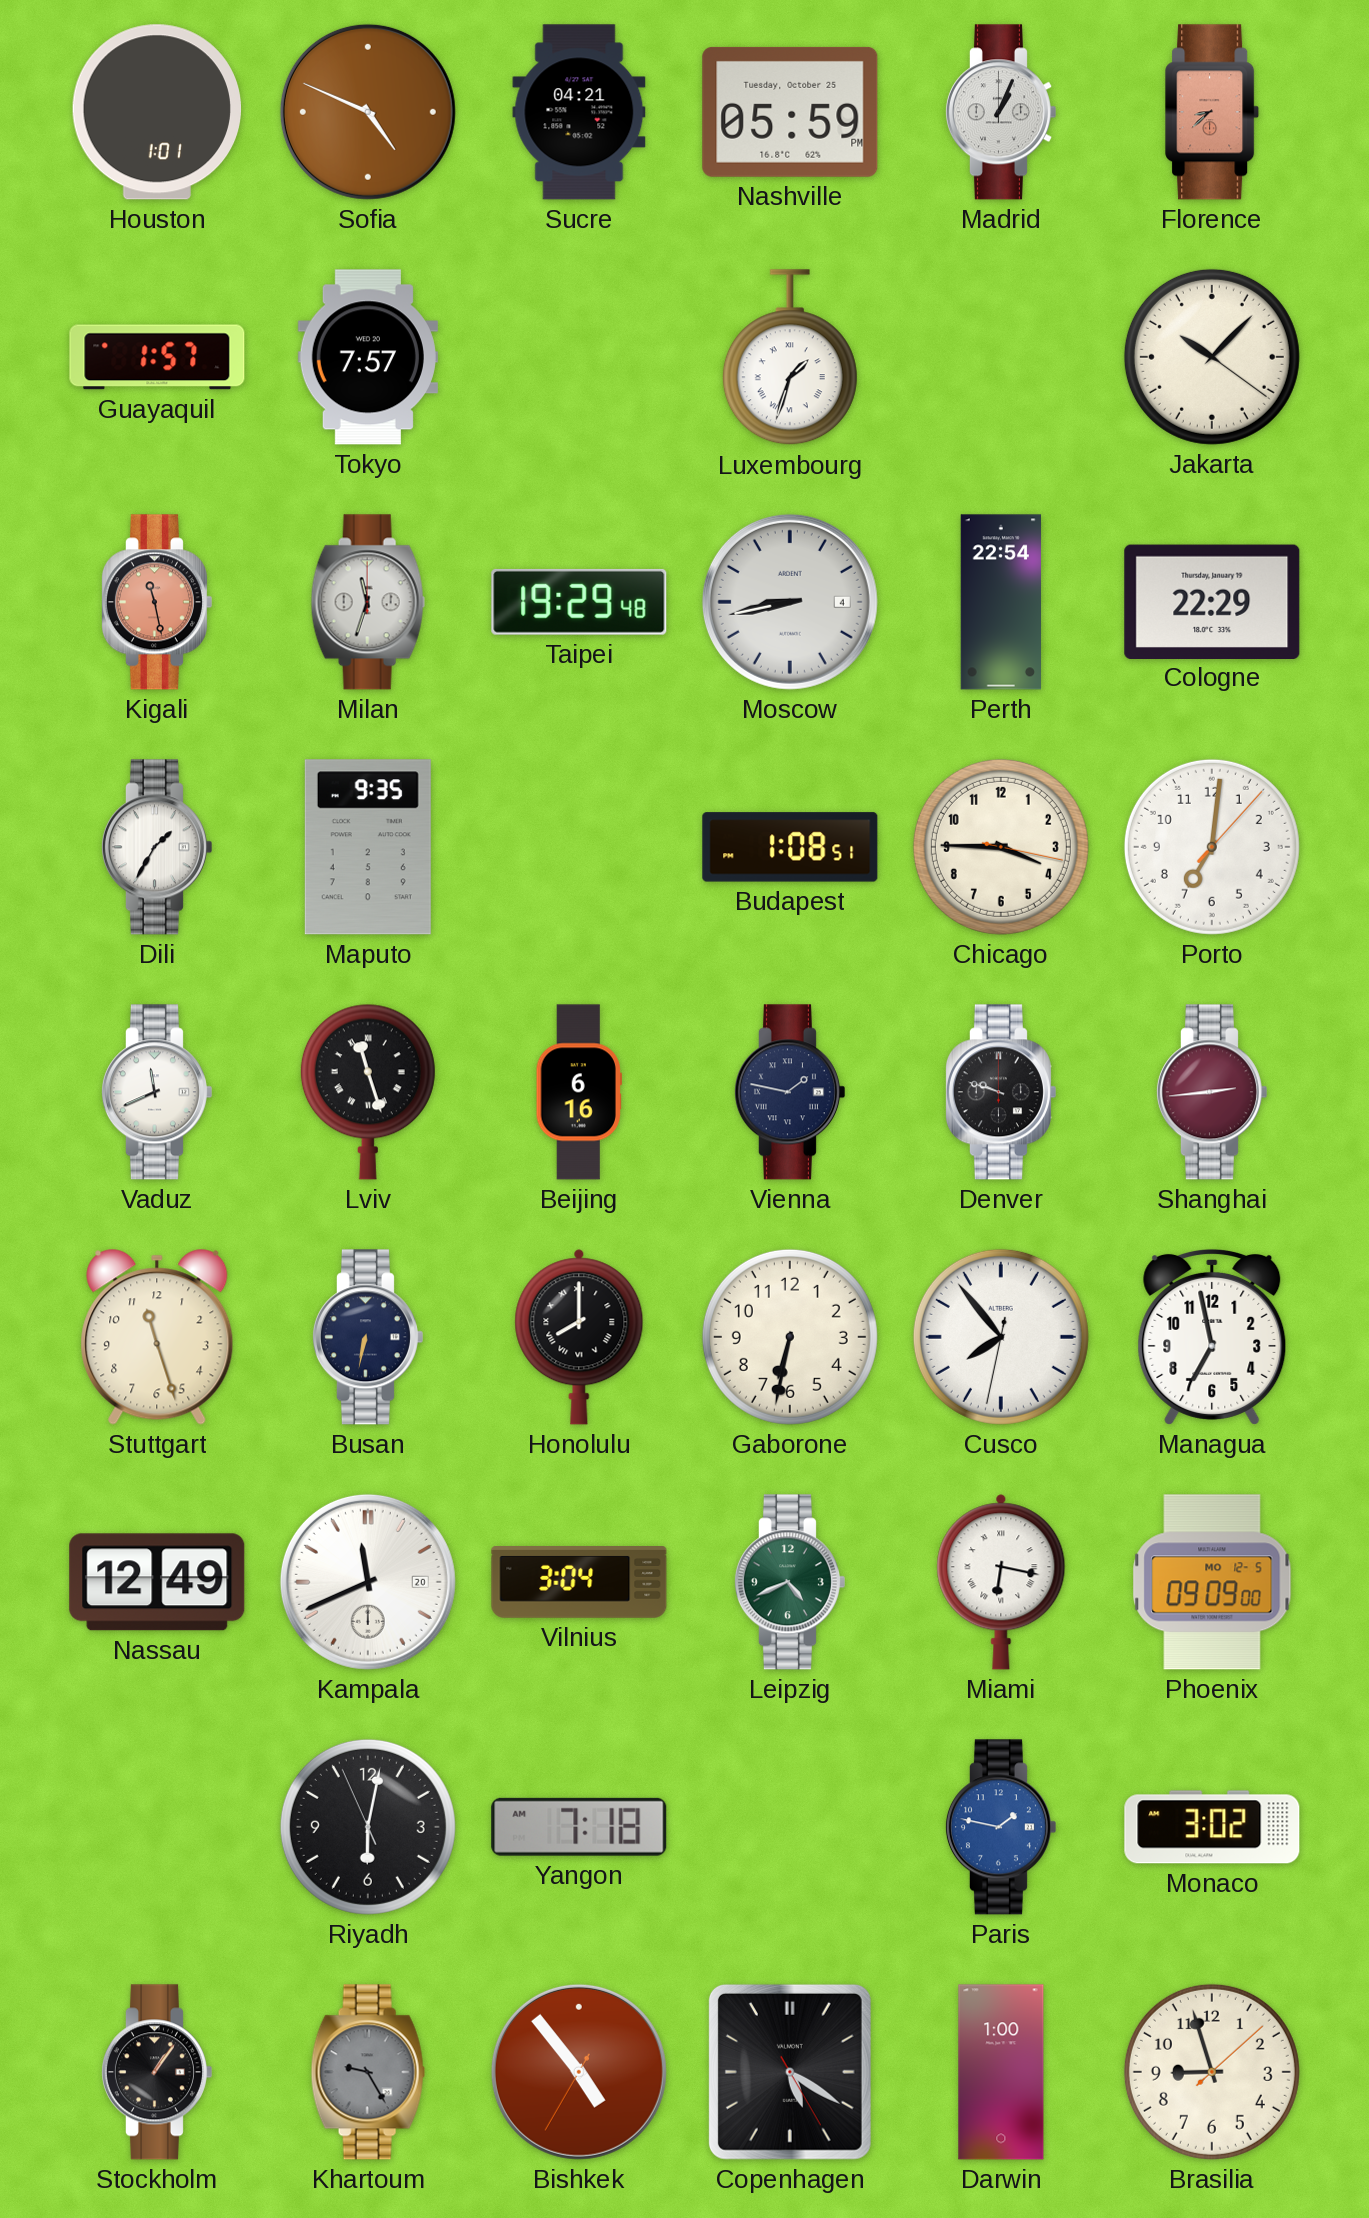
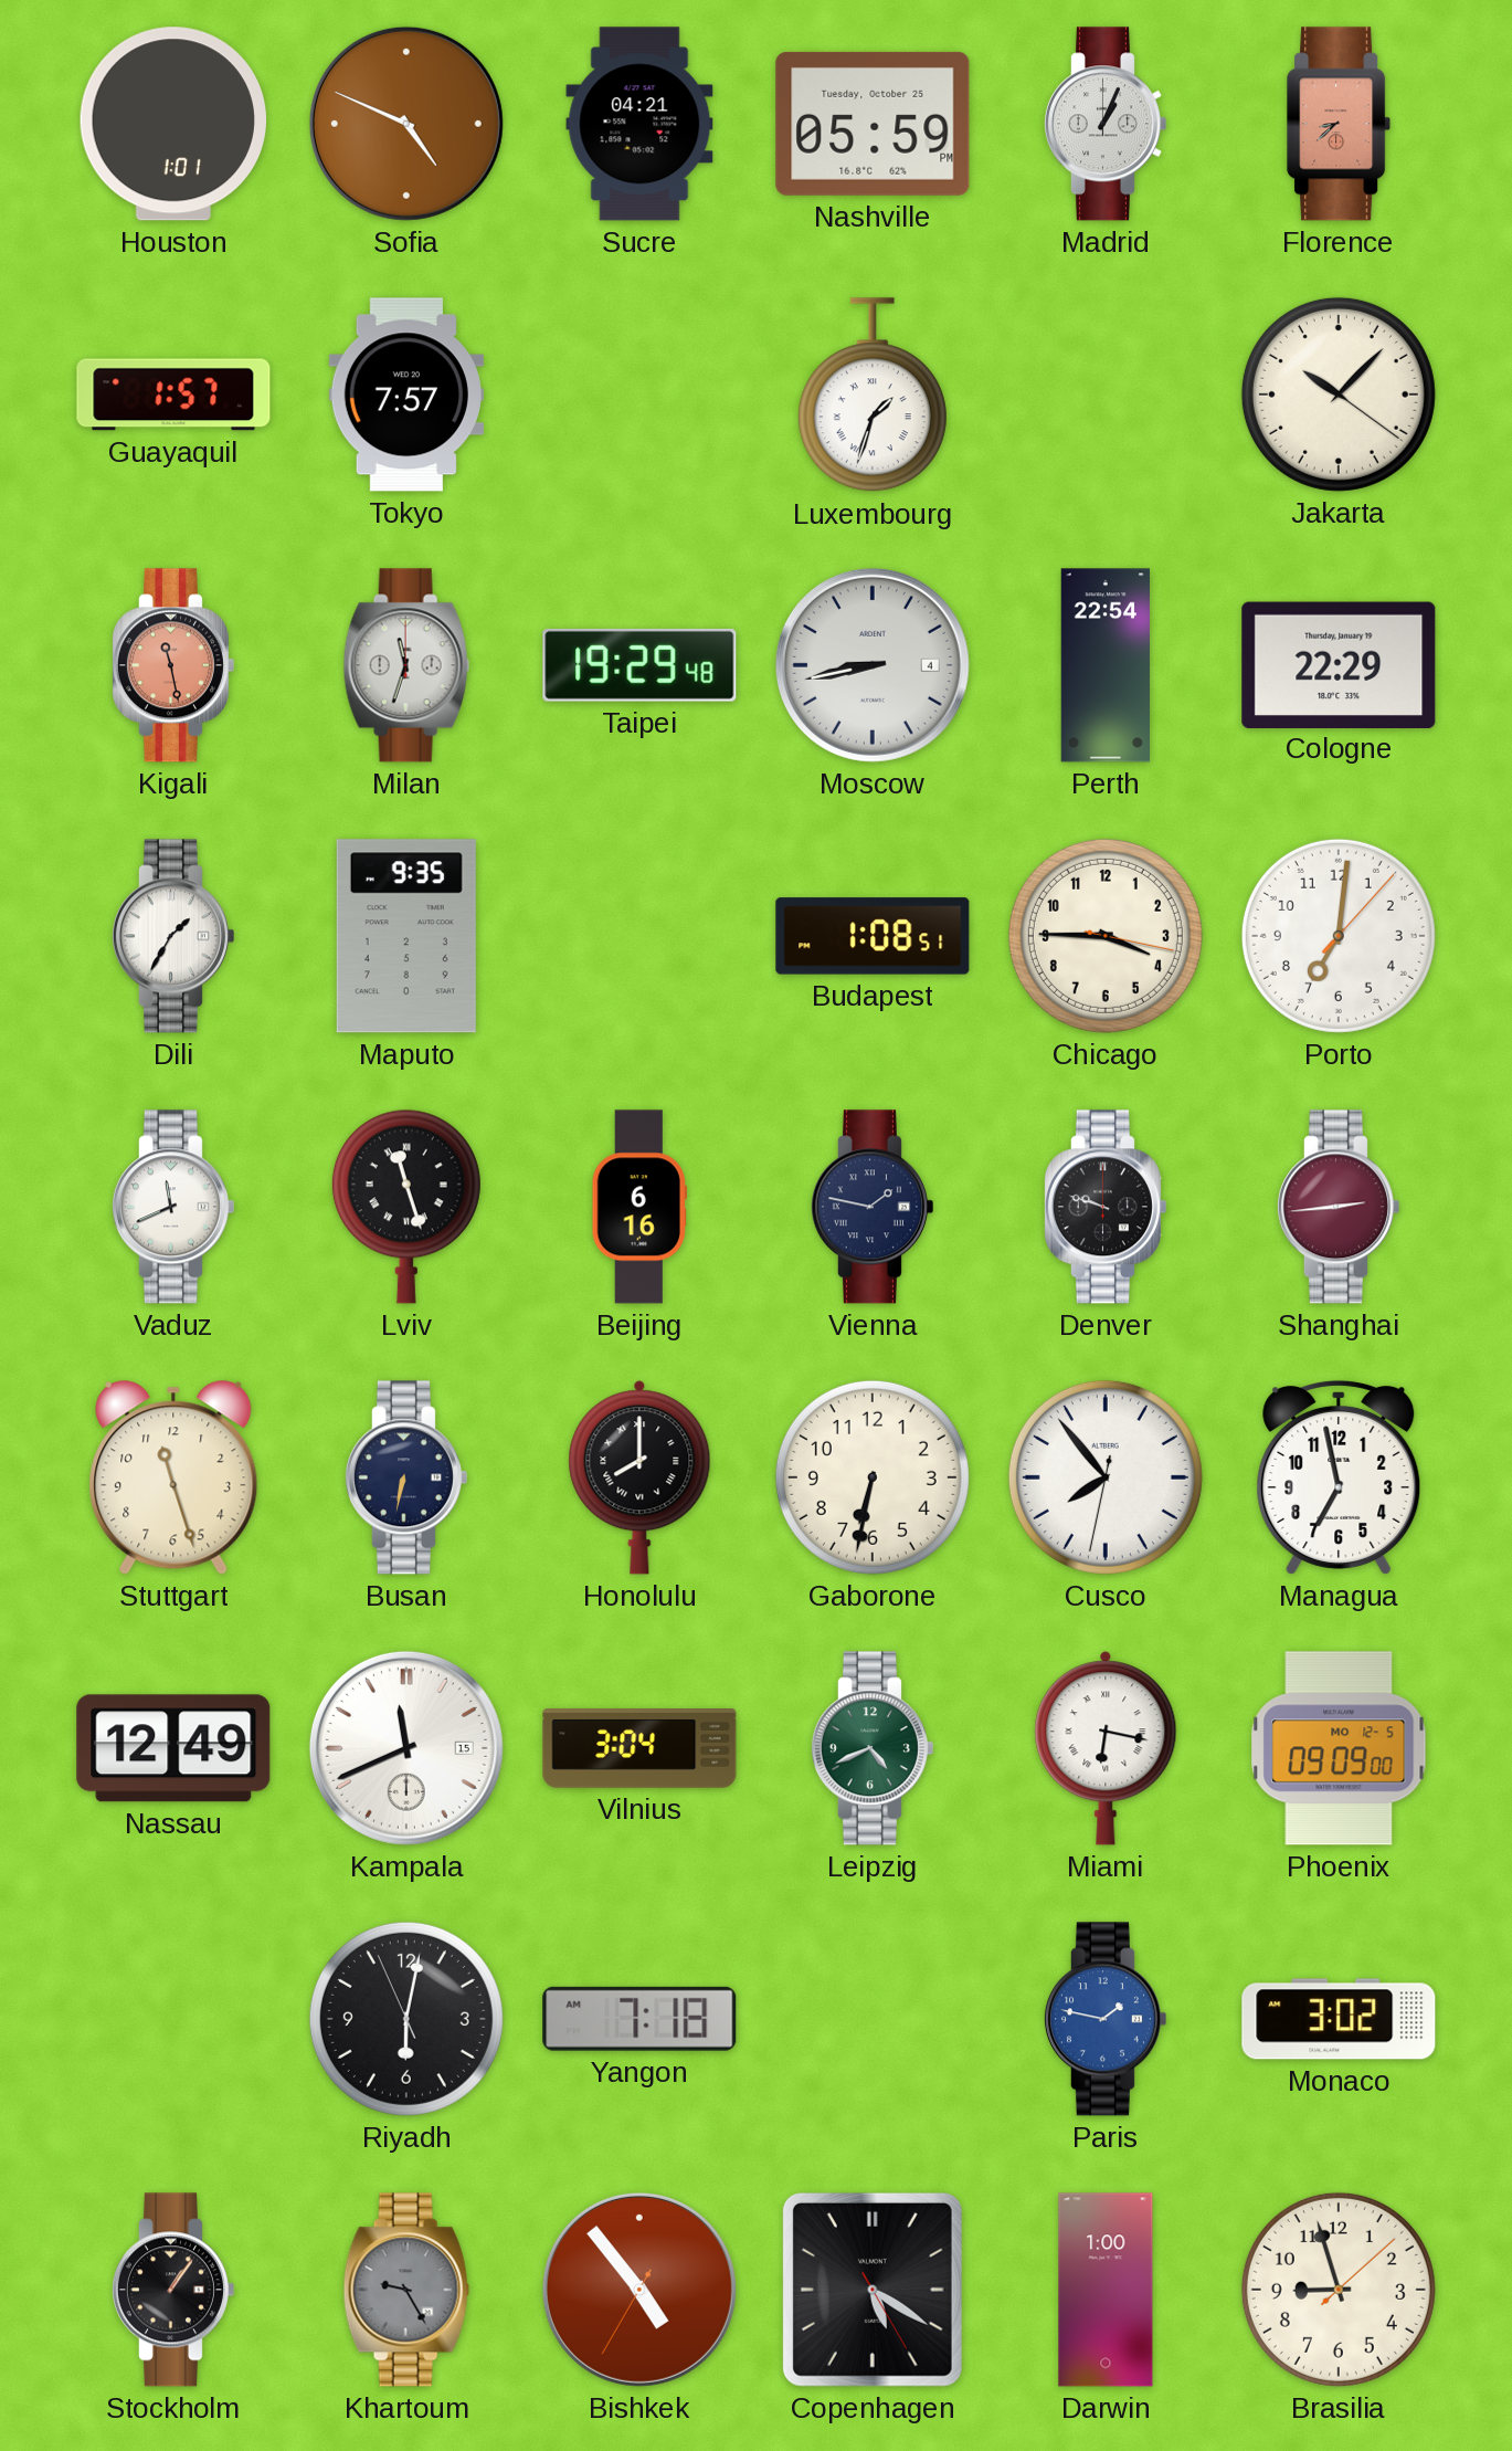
Kampala date: 20 -> 15
